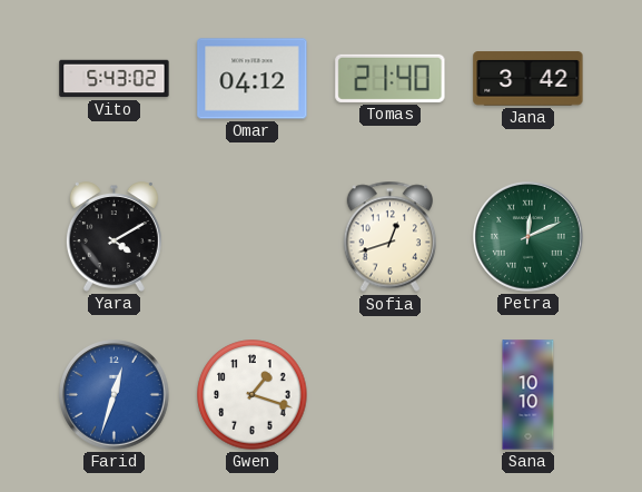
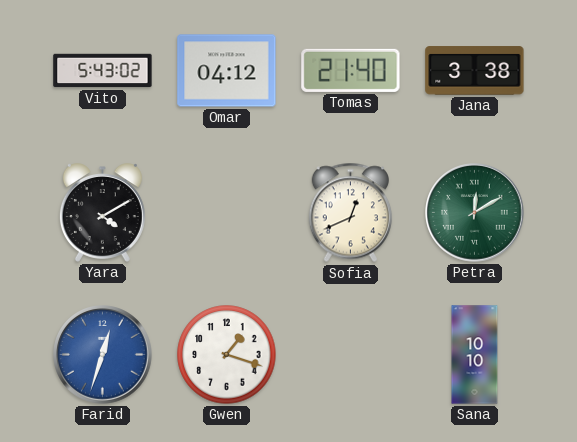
Jana: 3:42 -> 3:38
Sofia: 12:42 -> 12:41
Petra: 12:11 -> 12:10
